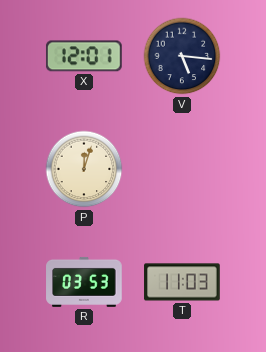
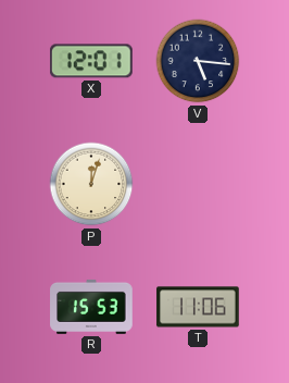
R: 03:53 -> 15:53
T: 11:03 -> 11:06
